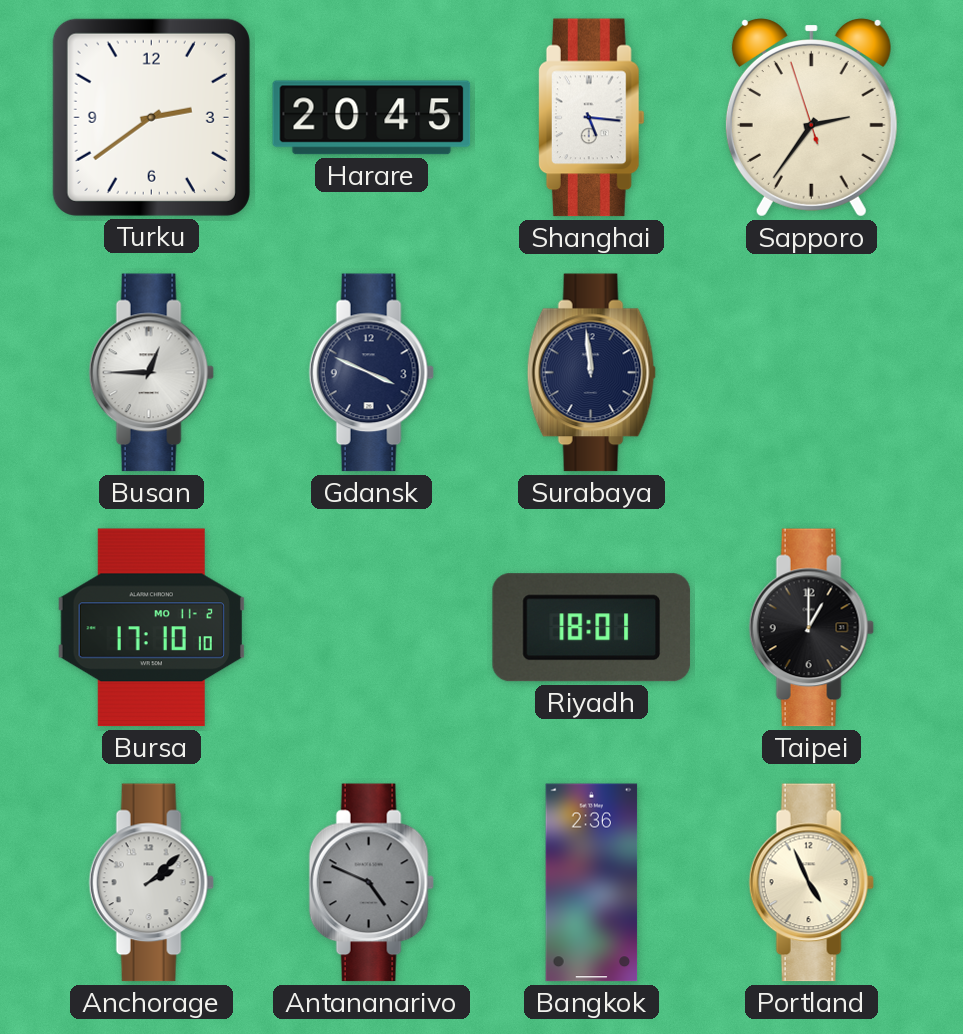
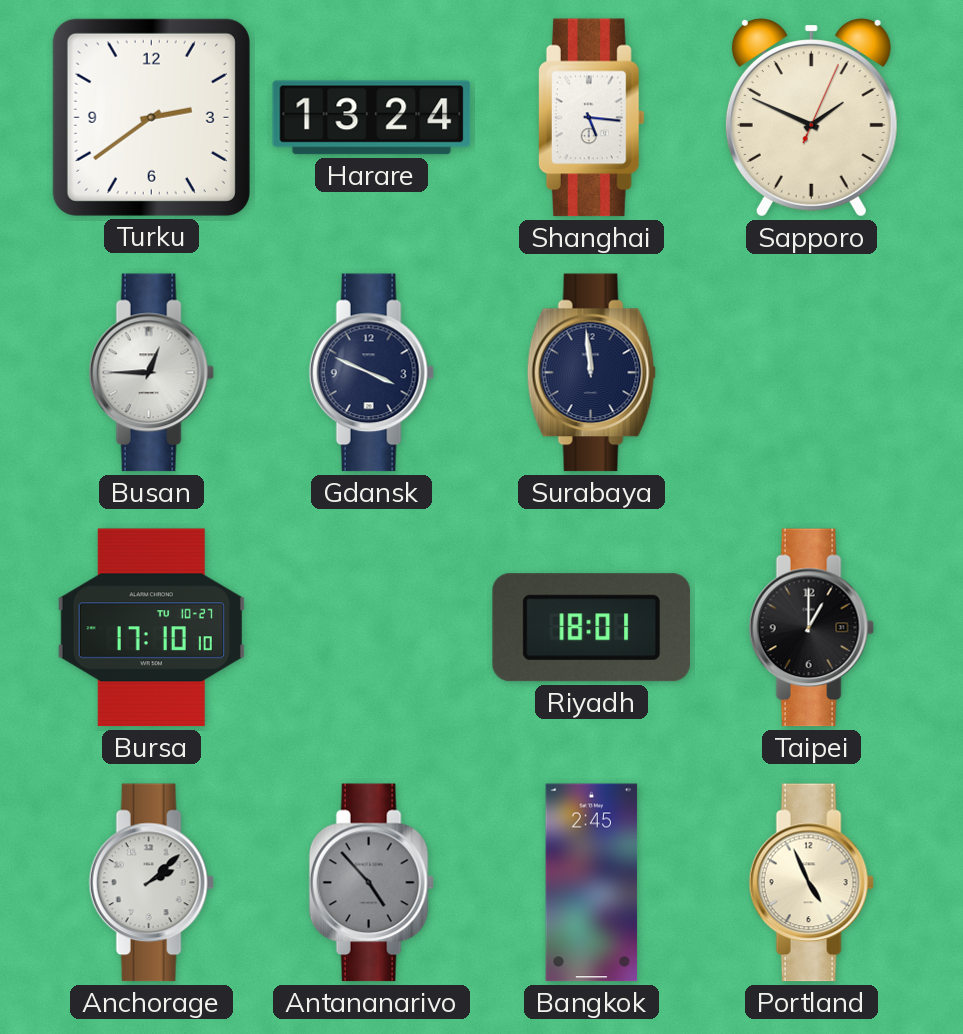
Harare: 20:45 -> 13:24
Sapporo: 2:35 -> 1:49
Bursa date: MO 11-2 -> TU 10-27
Antananarivo: 4:49 -> 4:53
Bangkok: 2:36 -> 2:45
